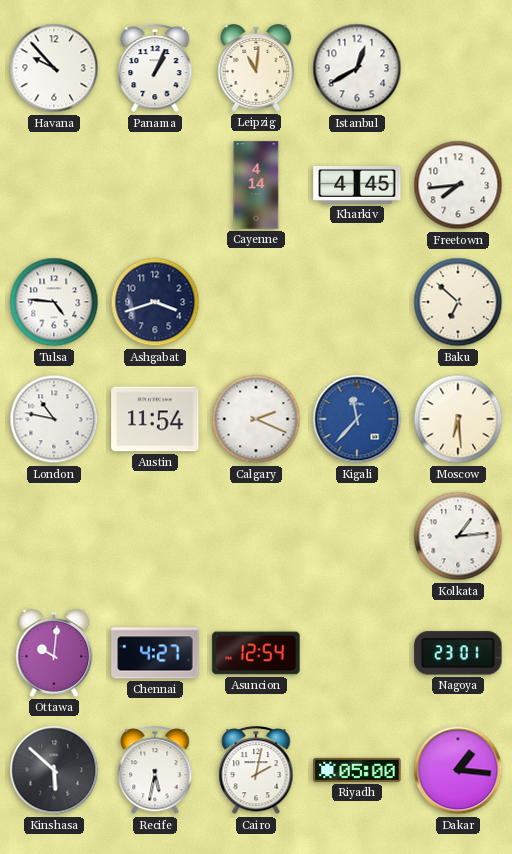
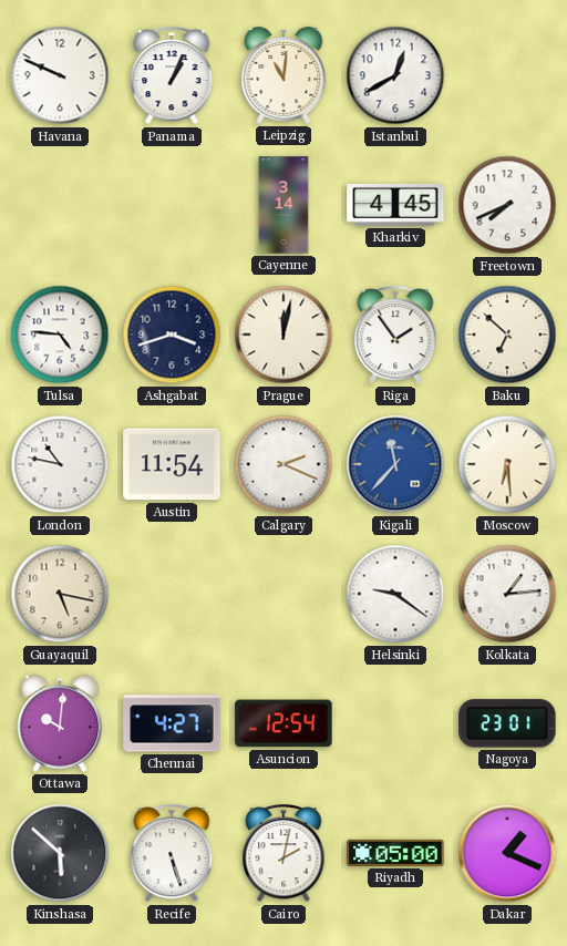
Havana: 9:53 -> 9:49
Cayenne: 4:14 -> 3:14
Freetown: 7:44 -> 7:41
Prague: none -> 12:02
Riga: none -> 1:54
Guayaquil: none -> 5:17
Helsinki: none -> 9:21
Recife: 5:32 -> 5:27
Dakar: 1:16 -> 1:19
